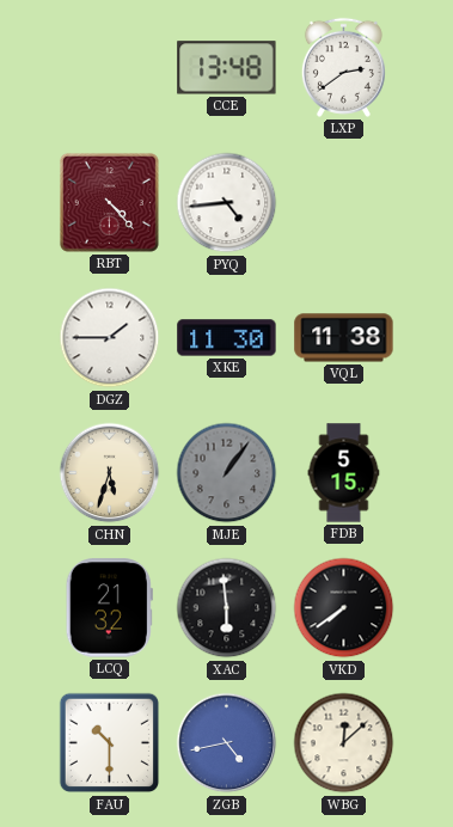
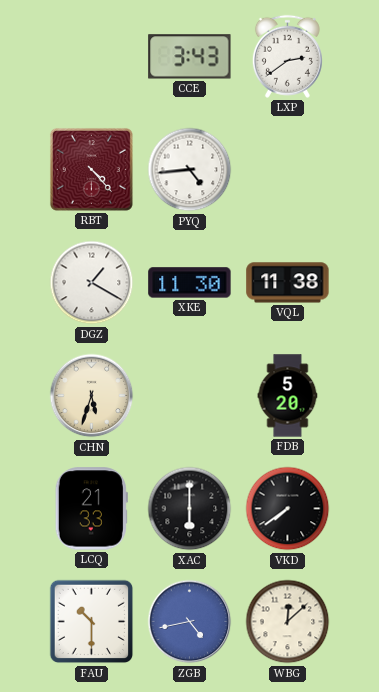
CCE: 13:48 -> 3:43
DGZ: 1:45 -> 1:20
MJE: 1:06 -> none
FDB: 5:15 -> 5:20
LCQ: 21:32 -> 21:33
XAC: 5:59 -> 6:00
